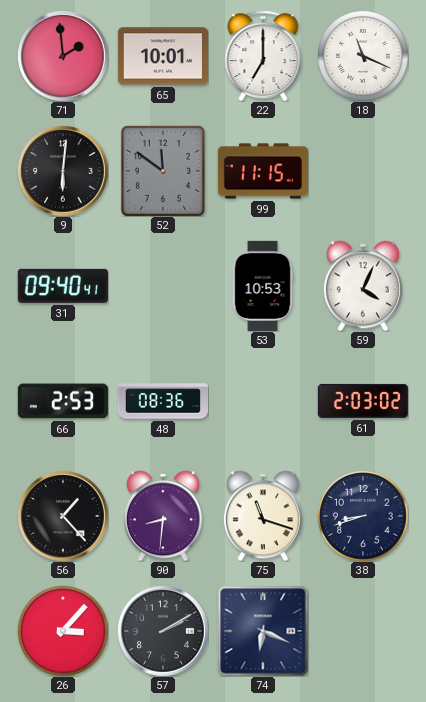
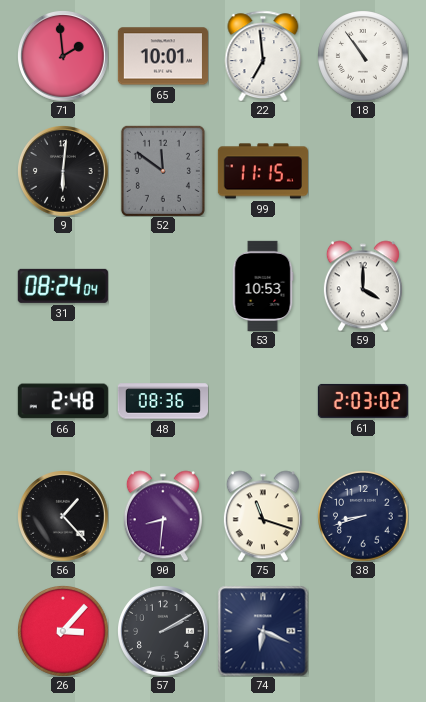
22: 7:00 -> 6:59
18: 11:19 -> 10:54
31: 09:40 -> 08:24
59: 4:04 -> 4:00
66: 2:53 -> 2:48
